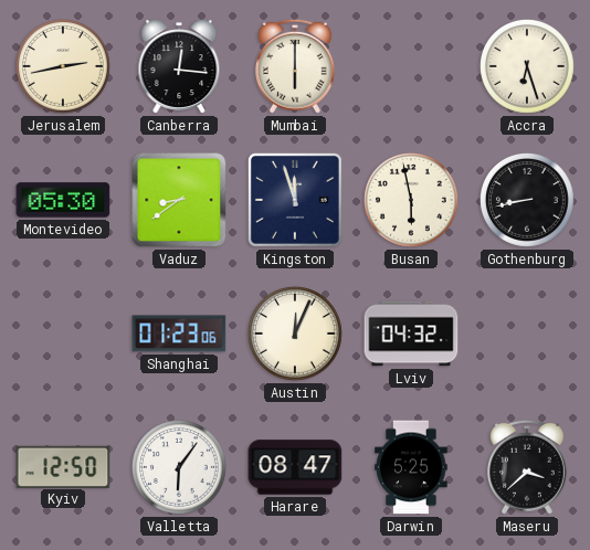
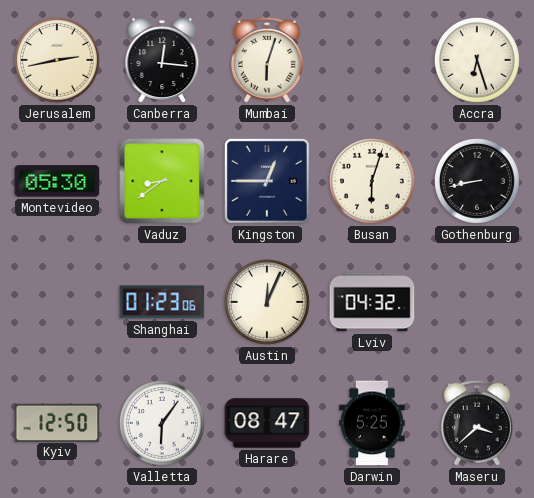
Mumbai: 6:00 -> 6:03
Kingston: 11:57 -> 12:45
Busan: 5:58 -> 6:03
